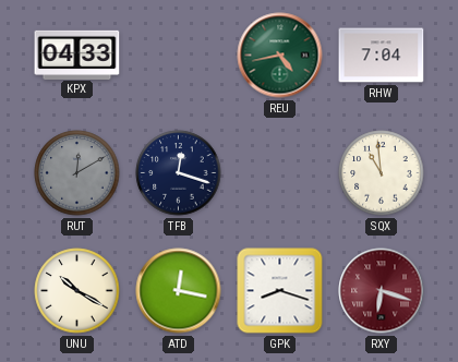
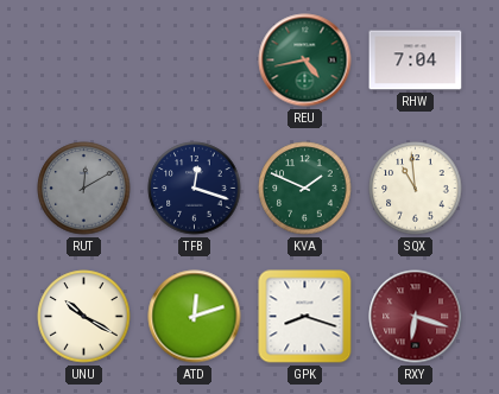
KPX: 04:33 -> none
KVA: none -> 1:49
ATD: 12:17 -> 12:12
